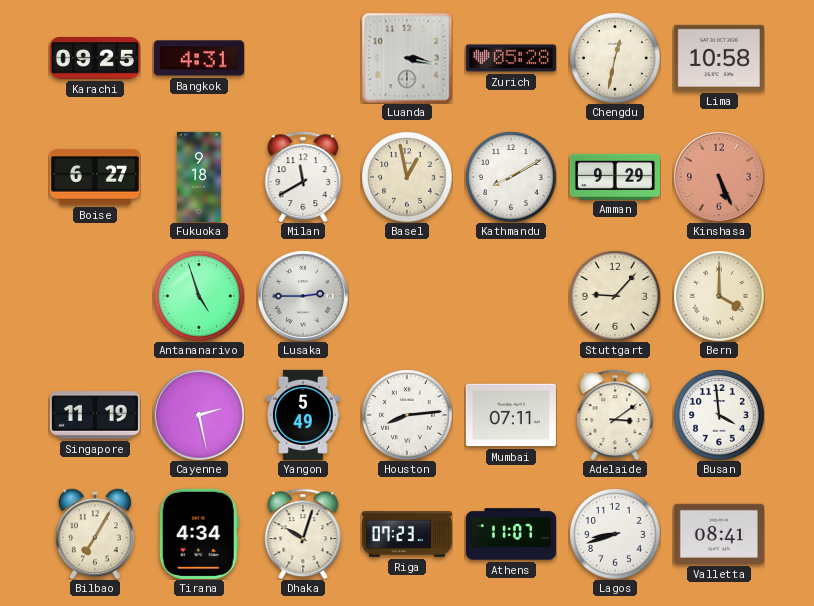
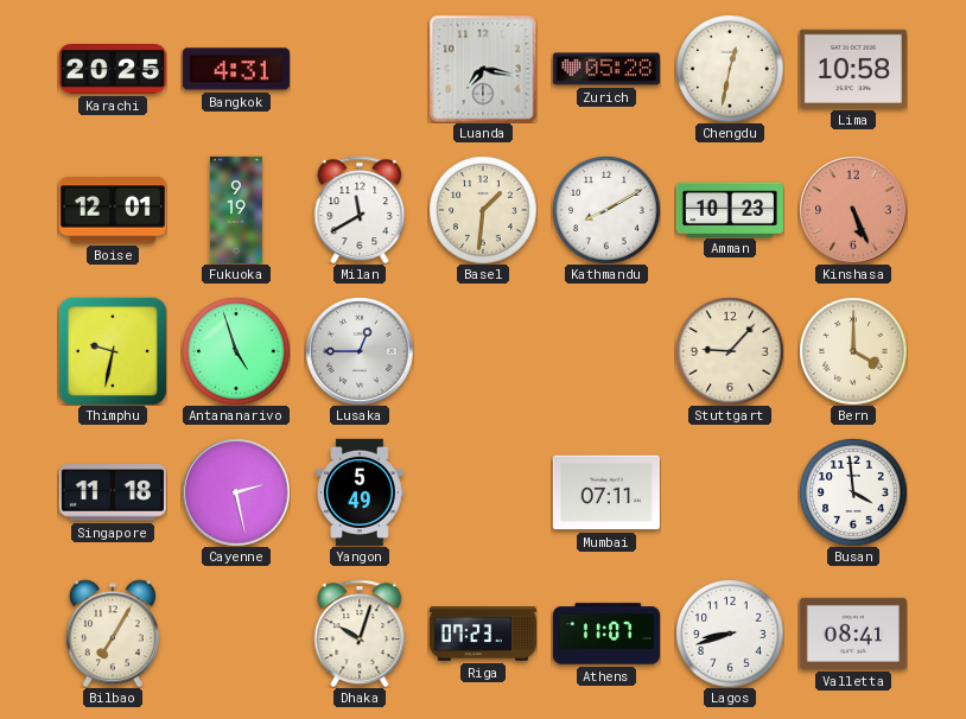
Karachi: 09:25 -> 20:25
Luanda: 3:17 -> 7:17
Boise: 6:27 -> 12:01
Fukuoka: 9:18 -> 9:19
Basel: 12:58 -> 1:31
Amman: 9:29 -> 10:23
Thimphu: none -> 9:32
Lusaka: 2:45 -> 12:45
Singapore: 11:19 -> 11:18
Houston: 8:14 -> none
Adelaide: 3:09 -> none
Tirana: 4:34 -> none
